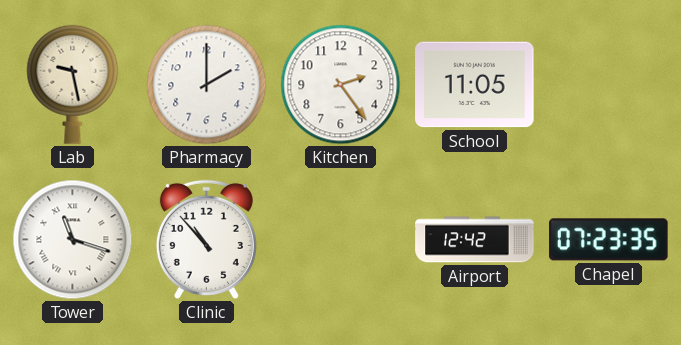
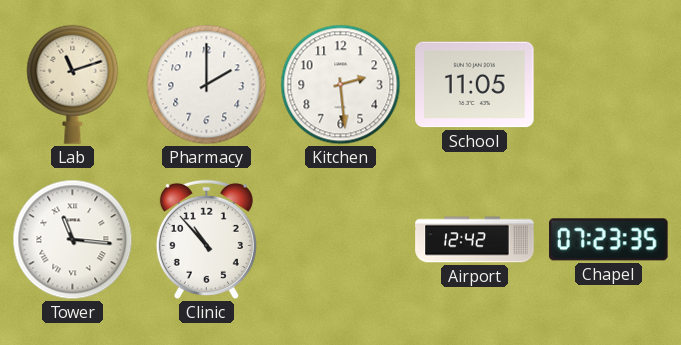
Lab: 9:28 -> 11:12
Kitchen: 2:24 -> 2:29
Tower: 11:18 -> 11:16
